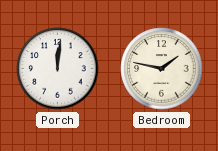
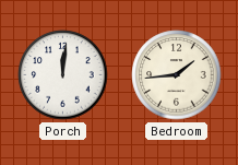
Bedroom: 1:47 -> 1:44
